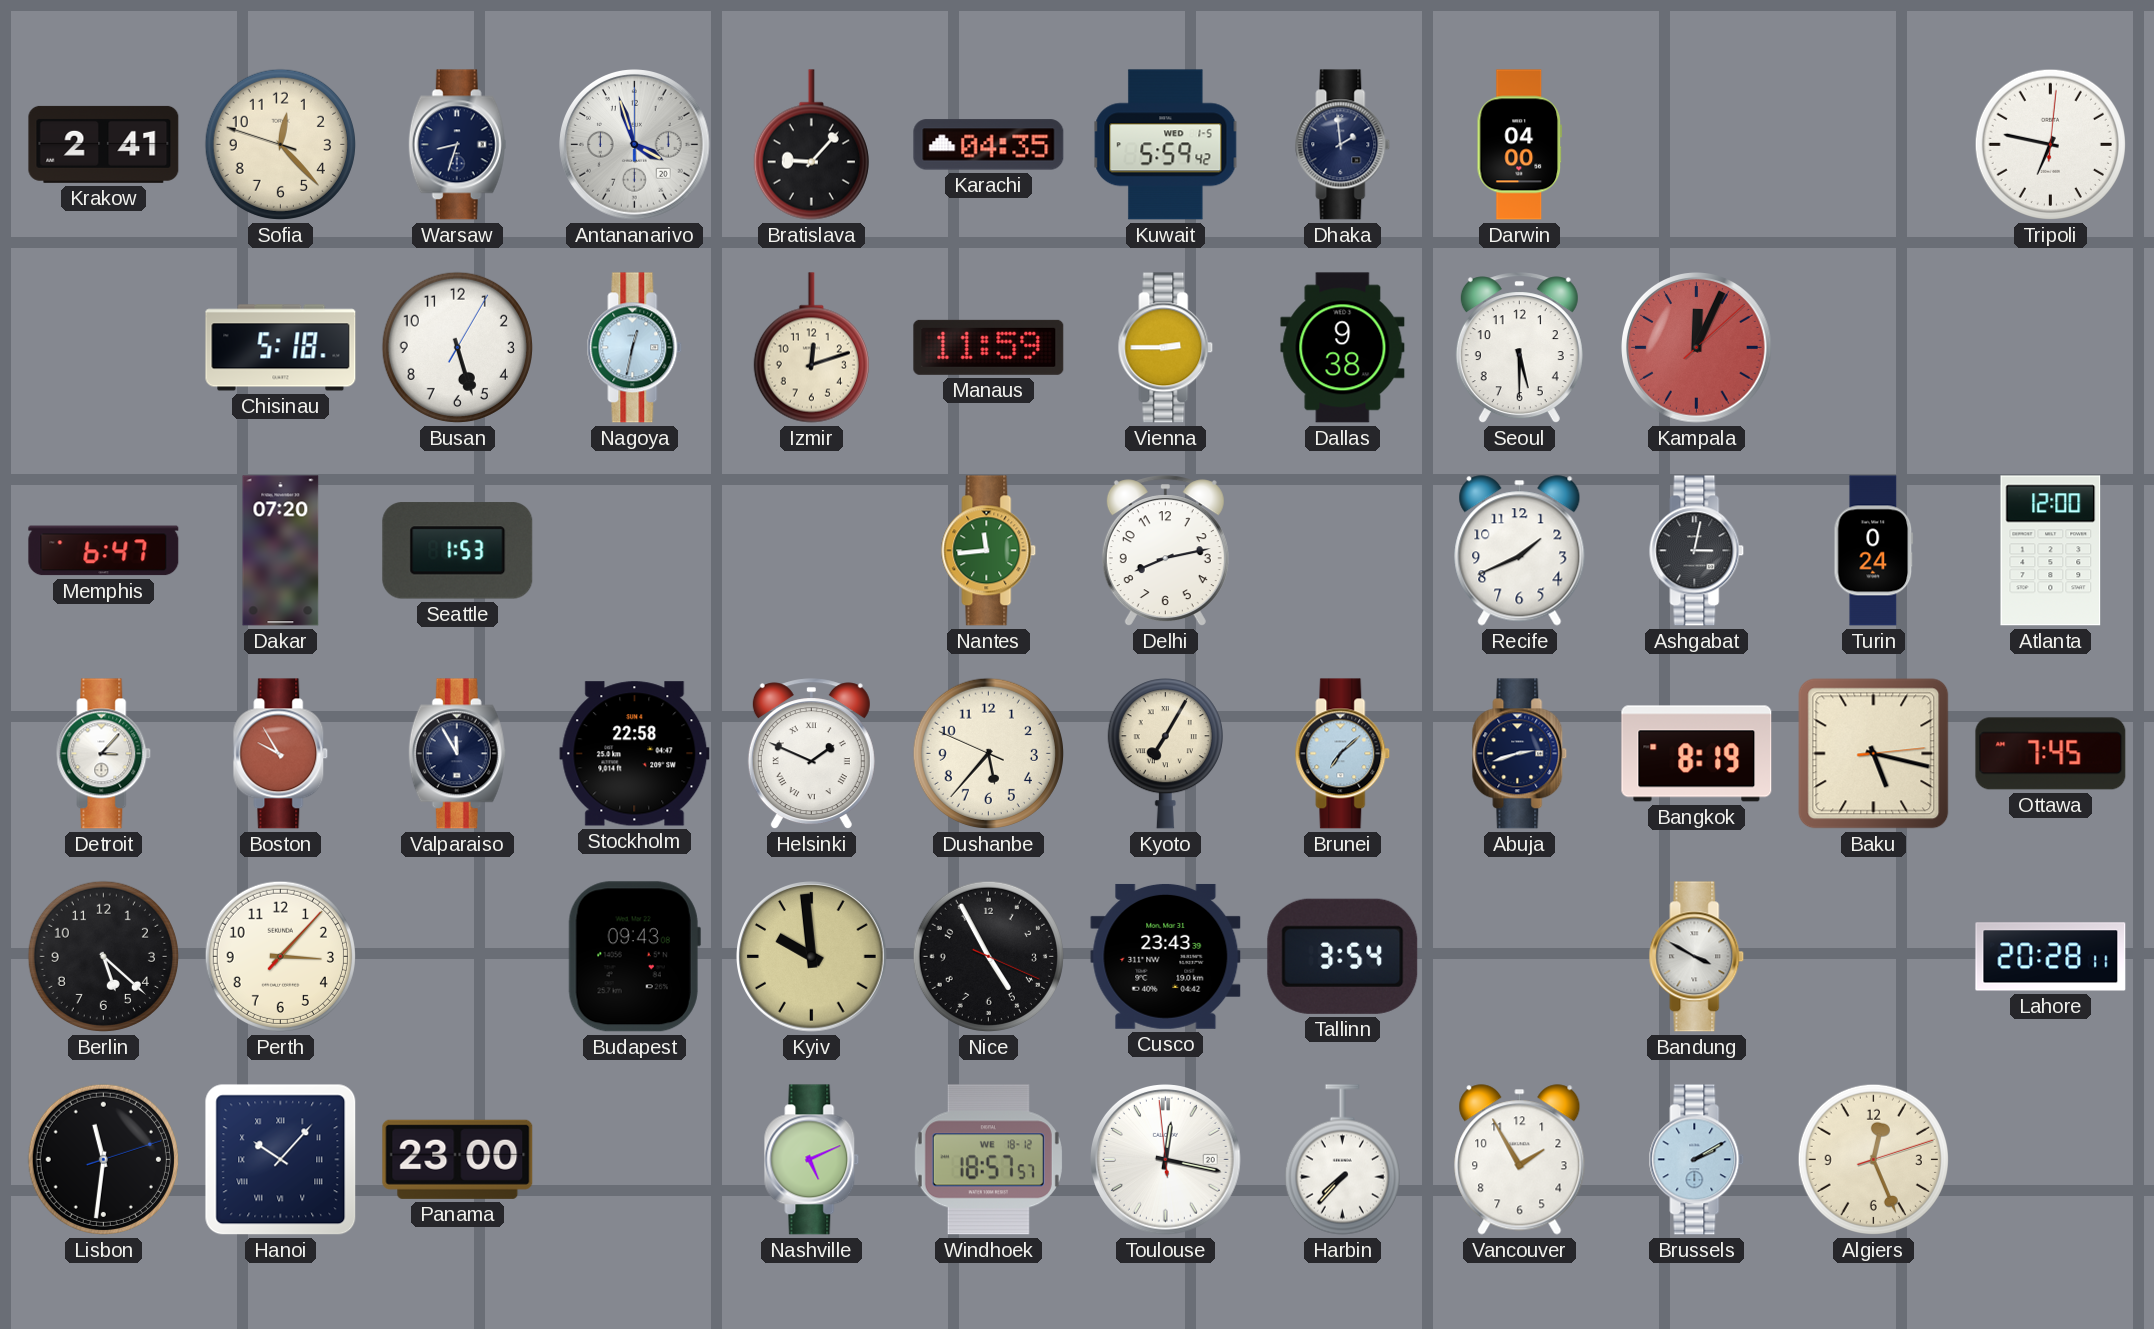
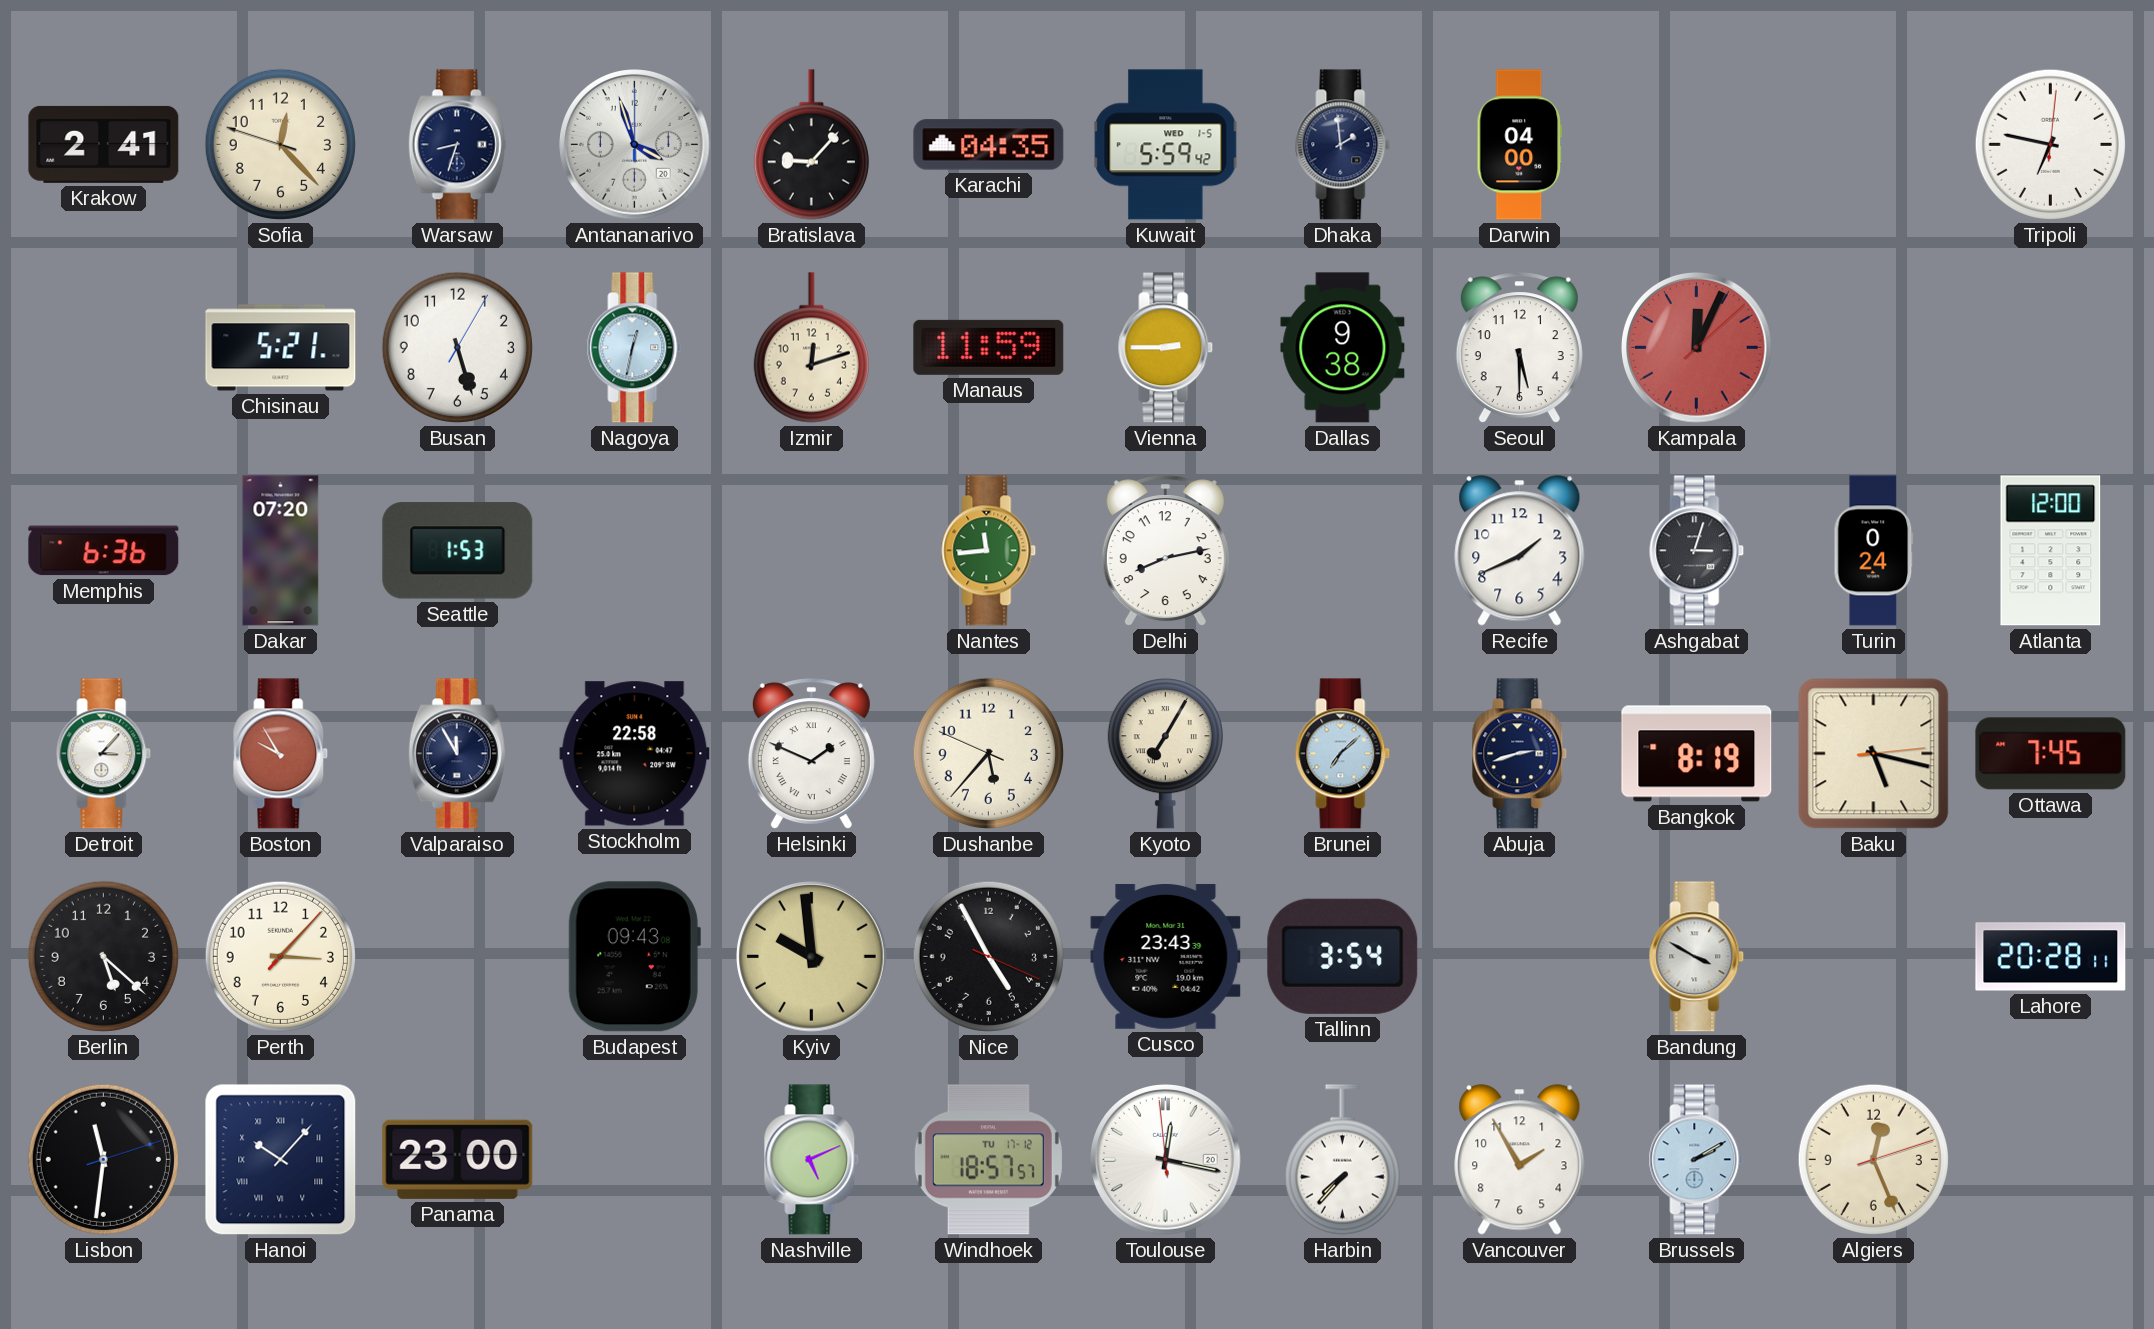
Chisinau: 5:18 -> 5:21
Memphis: 6:47 -> 6:36
Ashgabat: 3:02 -> 3:03
Windhoek date: WE 18-12 -> TU 17-12
